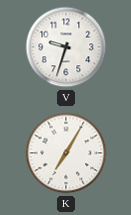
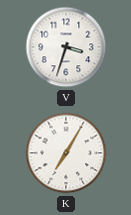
V: 9:33 -> 3:33
